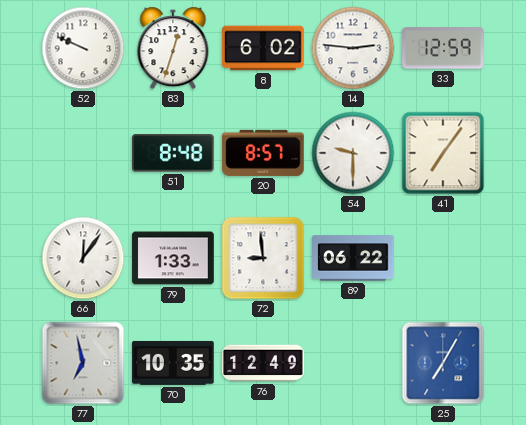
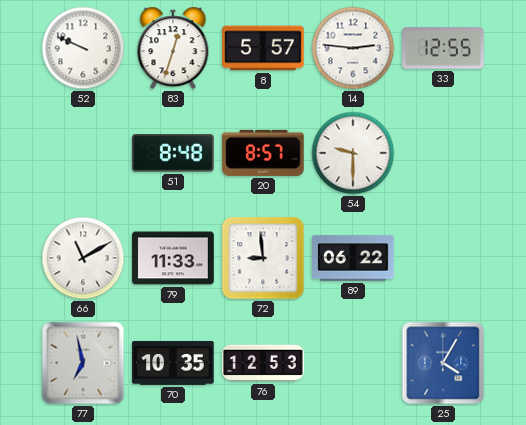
8: 6:02 -> 5:57
33: 12:59 -> 12:55
41: 7:06 -> none
66: 12:06 -> 11:10
79: 1:33 -> 11:33
76: 12:49 -> 12:53
25: 7:05 -> 4:05
